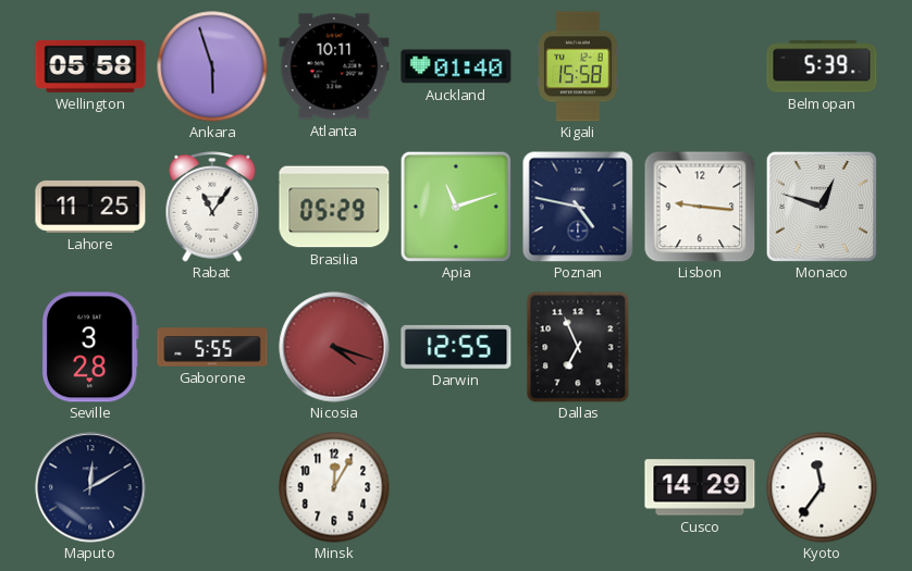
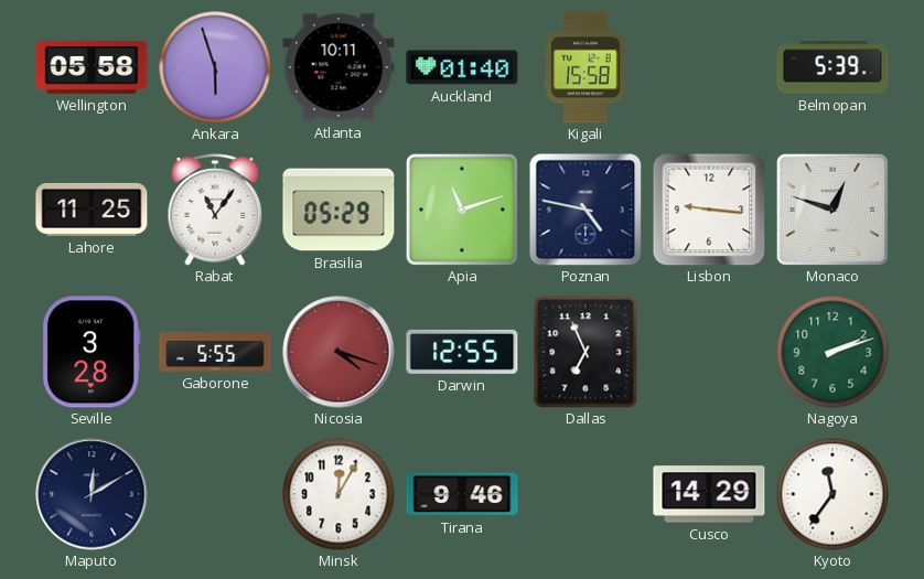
Nagoya: none -> 2:12
Tirana: none -> 9:46
